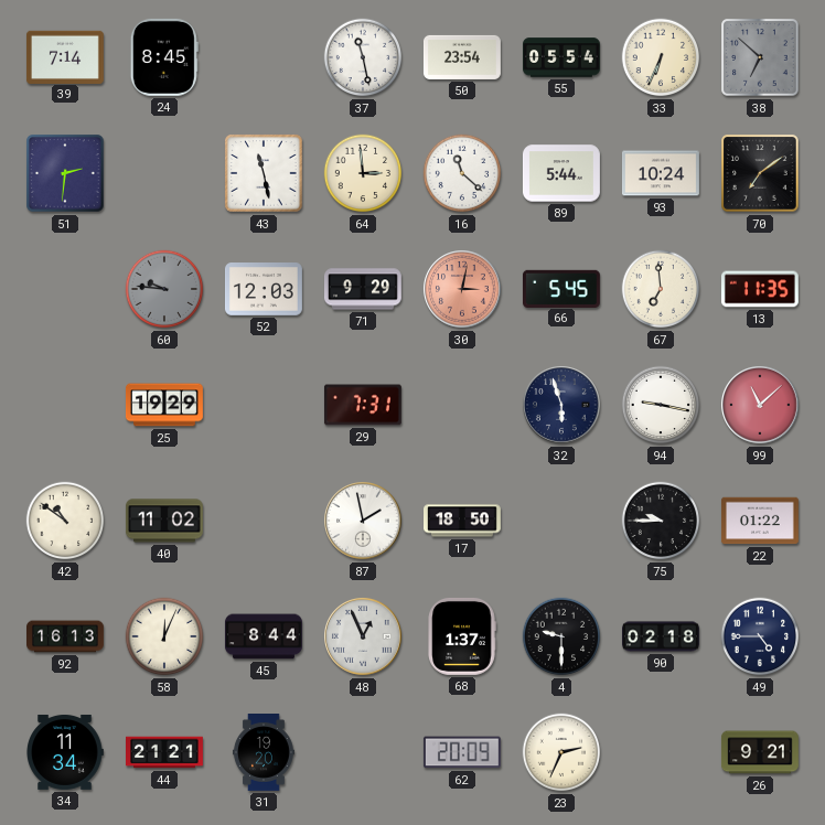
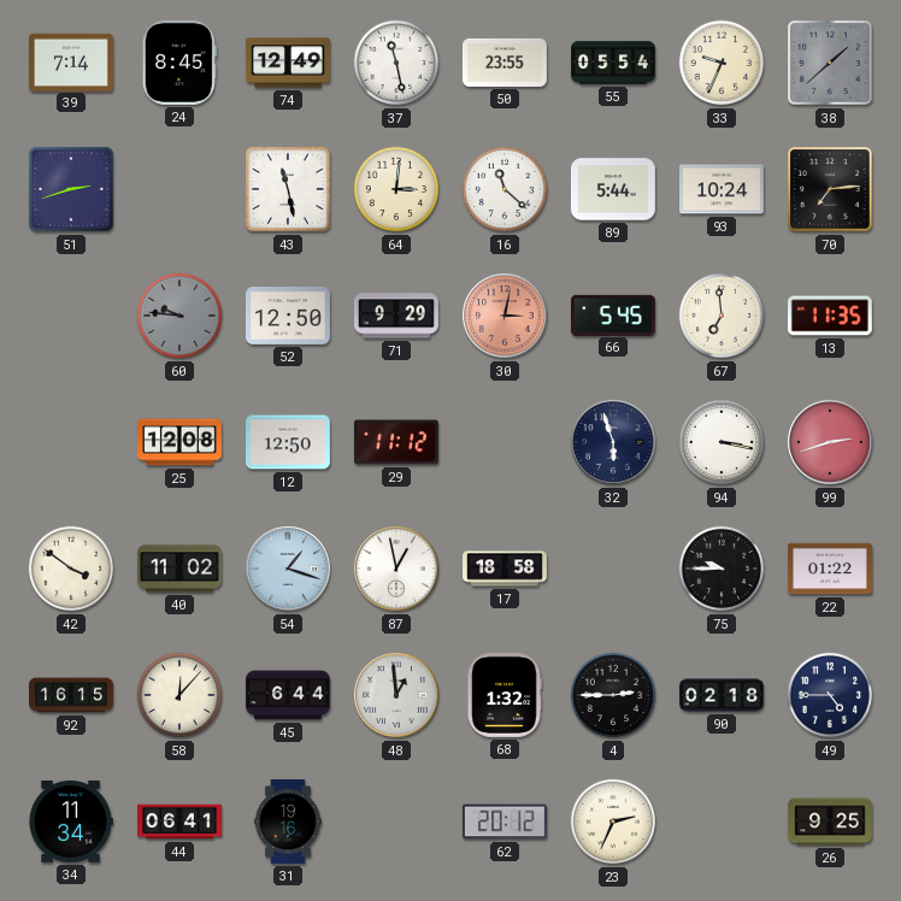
74: none -> 12:49
50: 23:54 -> 23:55
33: 6:34 -> 9:34
38: 6:52 -> 1:38
51: 2:31 -> 2:42
64: 2:59 -> 3:01
70: 7:09 -> 7:14
52: 12:03 -> 12:50
25: 19:29 -> 12:08
12: none -> 12:50
29: 7:31 -> 11:12
94: 9:17 -> 3:17
99: 11:08 -> 2:42
42: 10:51 -> 3:51
54: none -> 1:18
87: 1:58 -> 12:58
17: 18:50 -> 18:58
92: 16:13 -> 16:15
58: 12:04 -> 12:07
45: 8:44 -> 6:44
48: 12:56 -> 12:59
68: 1:37 -> 1:32
4: 9:30 -> 2:45
44: 21:21 -> 06:41
31: 19:20 -> 19:16
62: 20:09 -> 20:12
26: 9:21 -> 9:25
